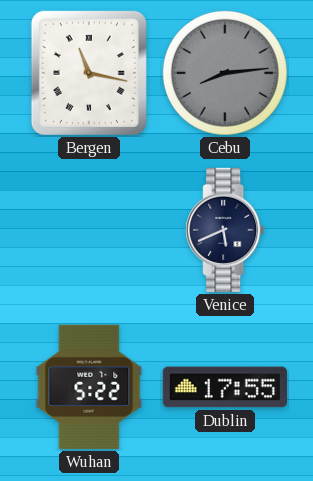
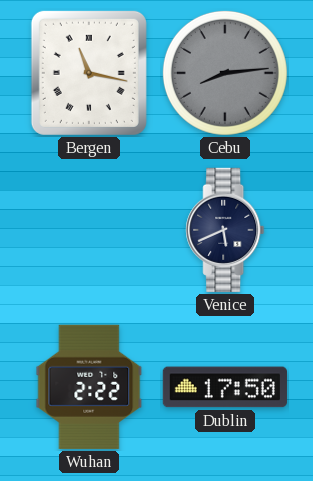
Wuhan: 5:22 -> 2:22
Dublin: 17:55 -> 17:50
